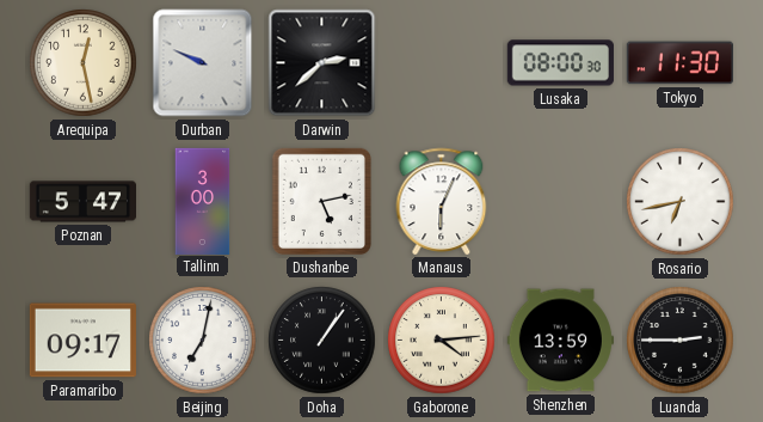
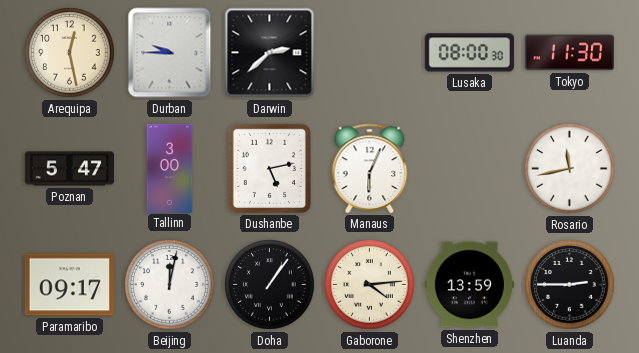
Durban: 9:49 -> 9:45
Rosario: 6:43 -> 11:43
Beijing: 7:02 -> 12:02
